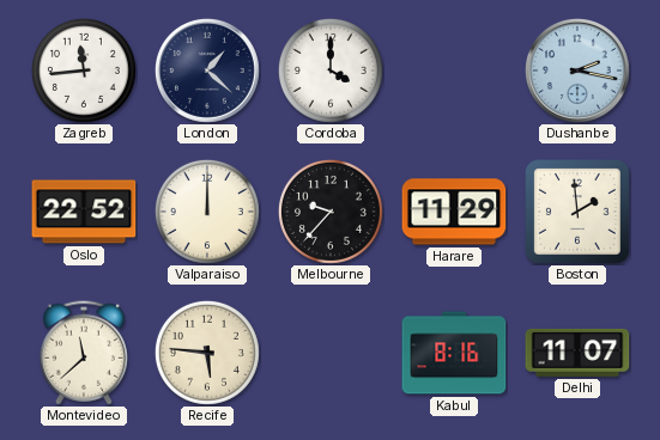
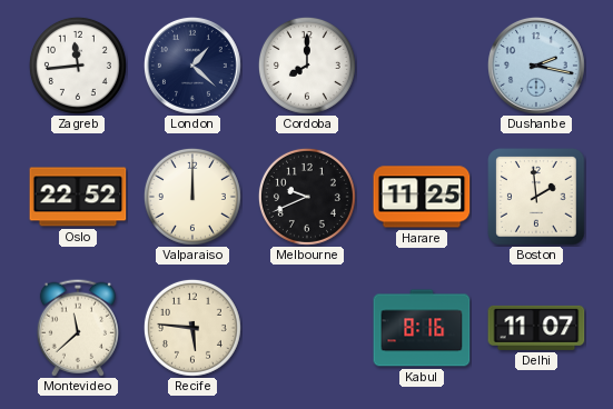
Cordoba: 4:00 -> 8:00
Melbourne: 9:37 -> 9:41
Harare: 11:29 -> 11:25
